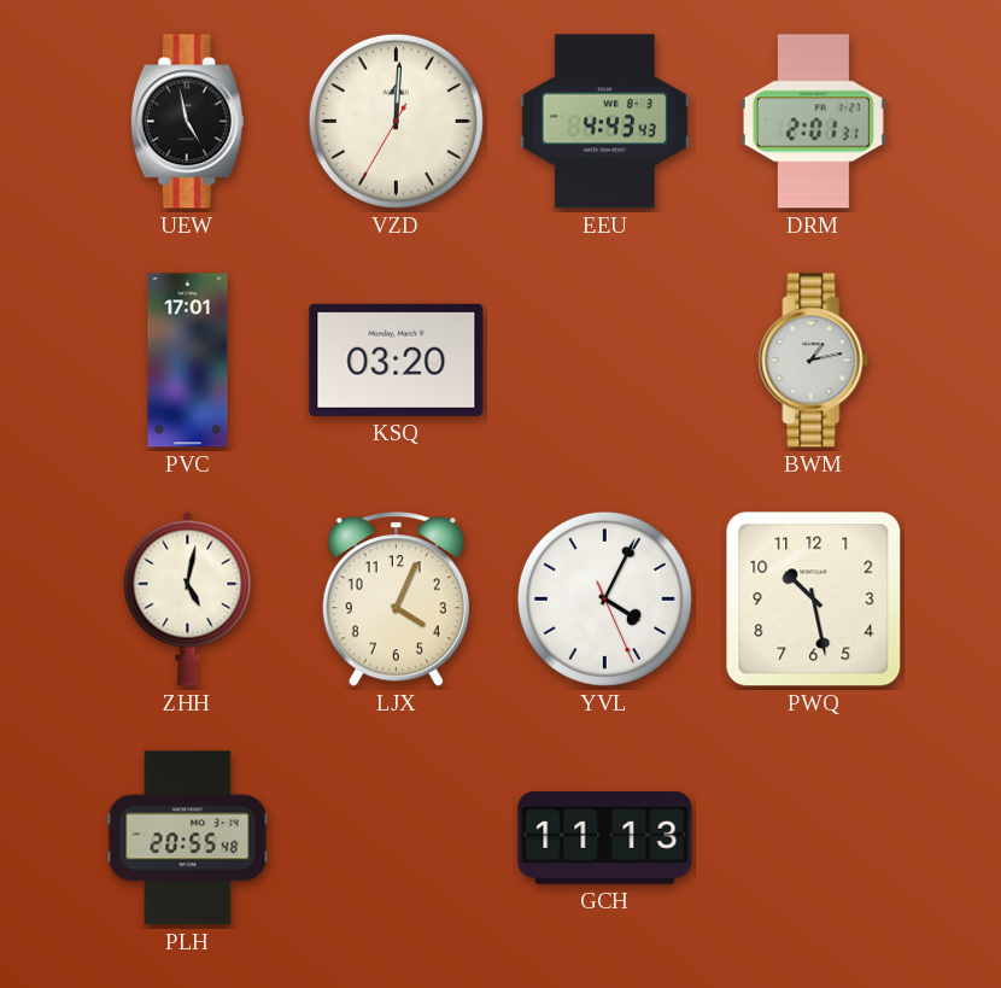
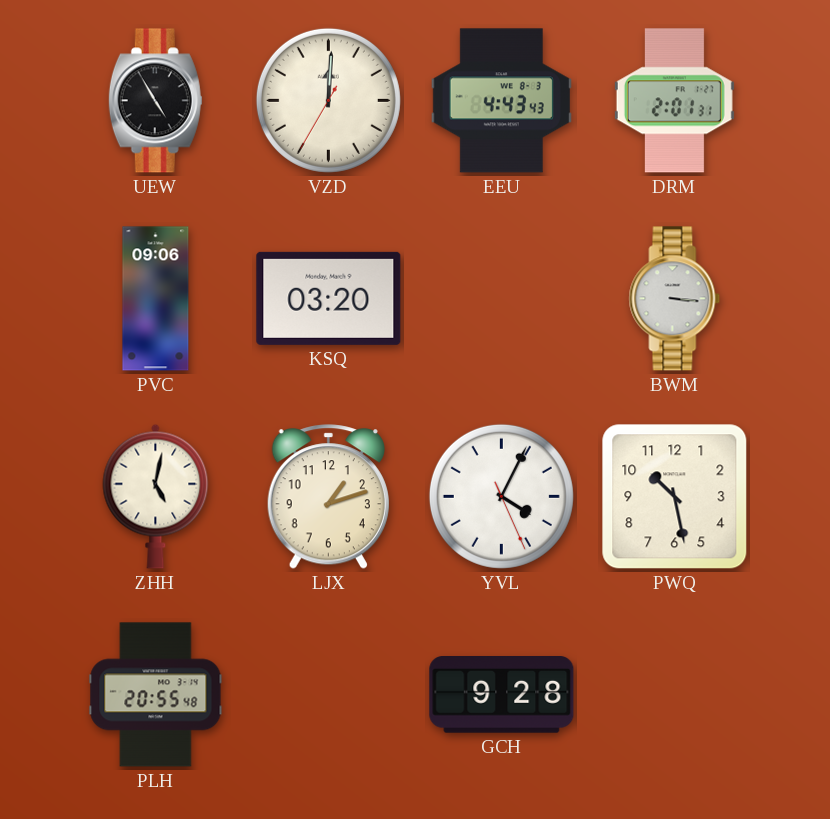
UEW: 4:58 -> 4:55
PVC: 17:01 -> 09:06
BWM: 1:13 -> 3:16
LJX: 4:04 -> 1:12
GCH: 11:13 -> 9:28
